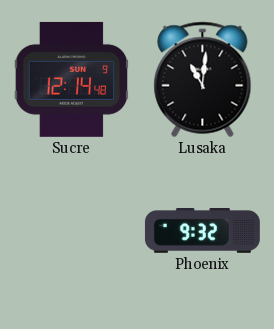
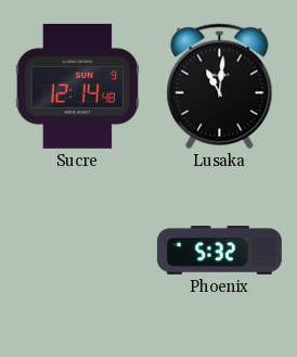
Phoenix: 9:32 -> 5:32
